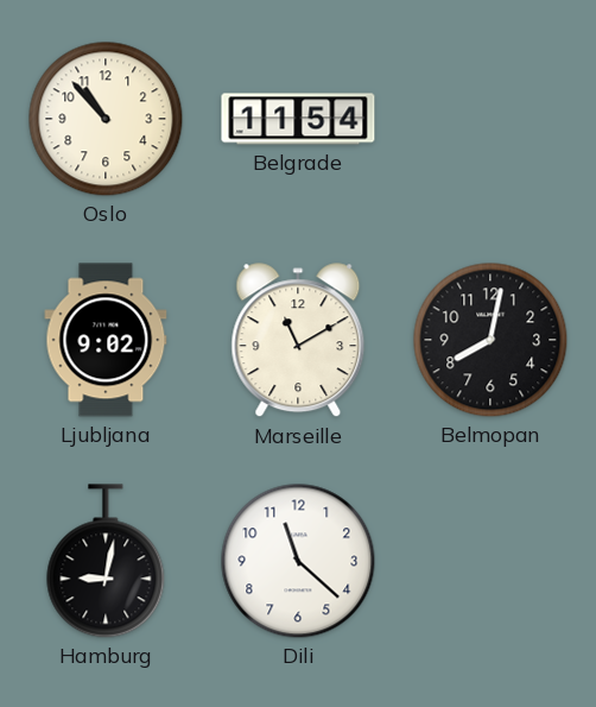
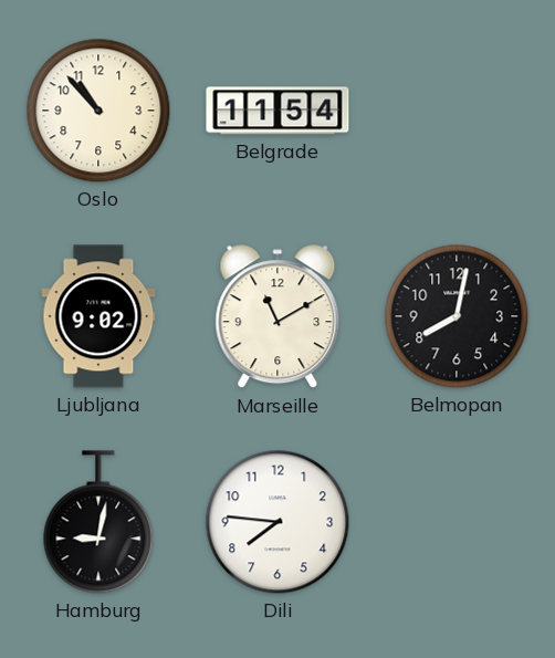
Dili: 11:22 -> 7:46
